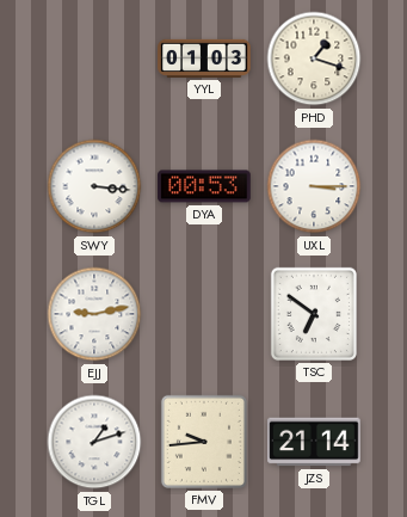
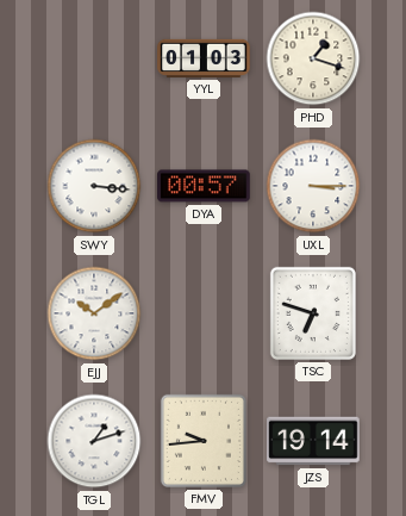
DYA: 00:53 -> 00:57
EJJ: 9:13 -> 10:09
TSC: 6:51 -> 6:48
JZS: 21:14 -> 19:14
